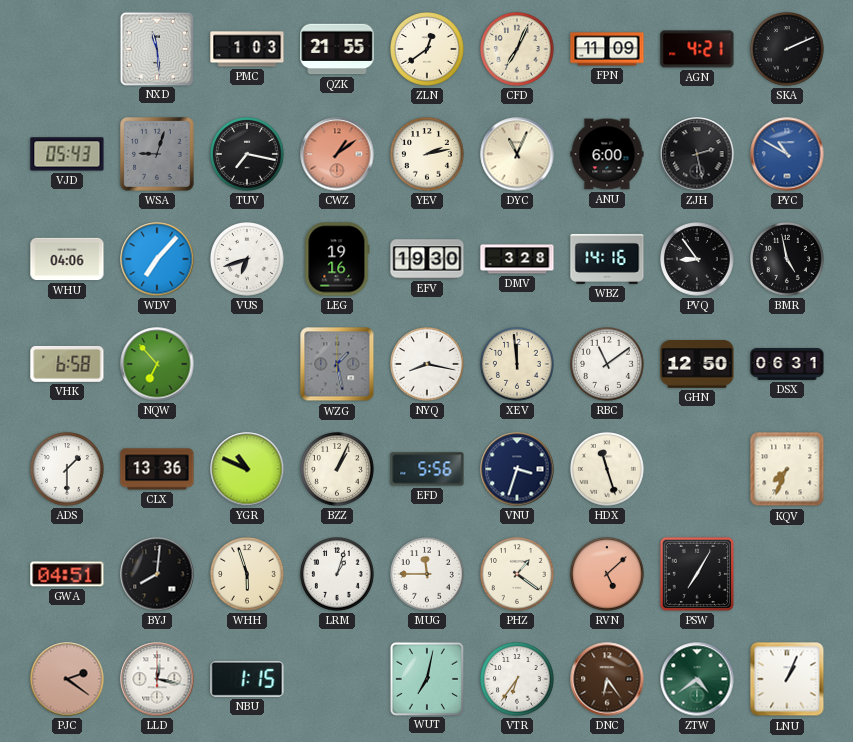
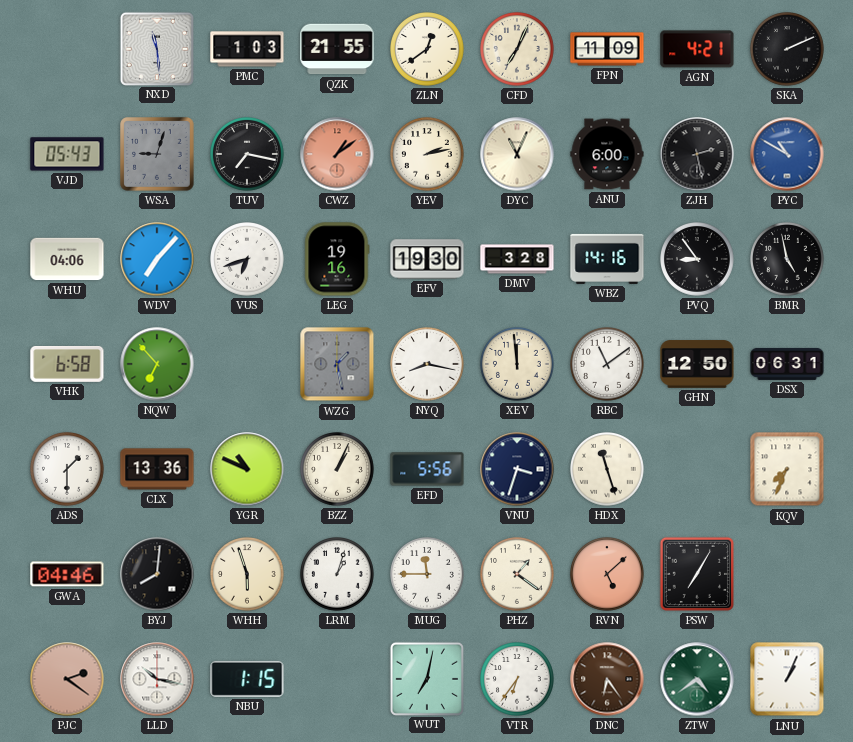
GWA: 04:51 -> 04:46
LLD: 12:17 -> 10:17
